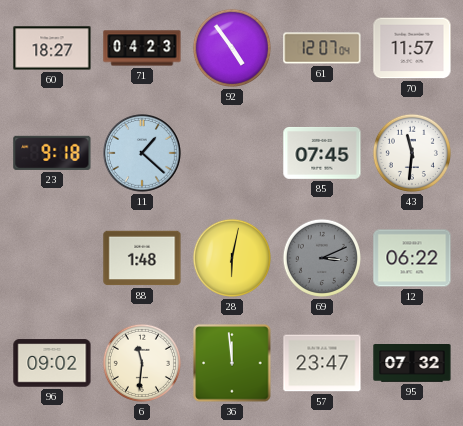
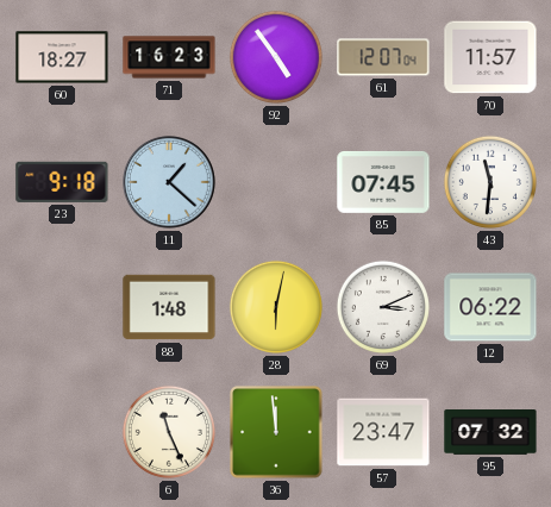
71: 04:23 -> 16:23
69 dial: grey -> white
96: 09:02 -> none
6: 11:31 -> 11:26
